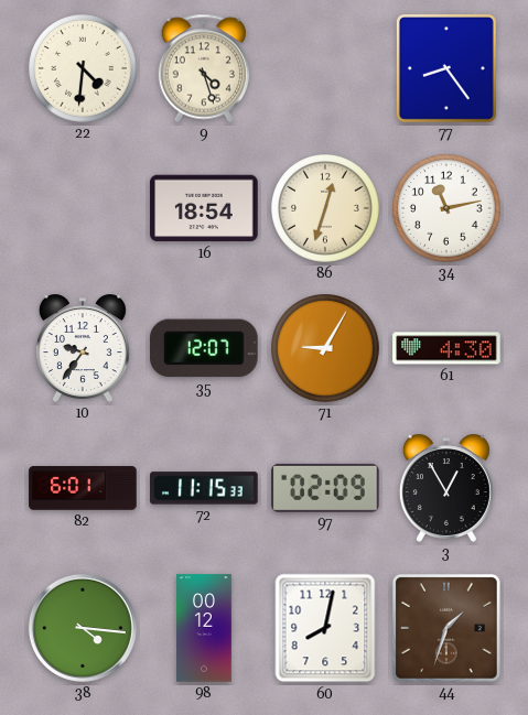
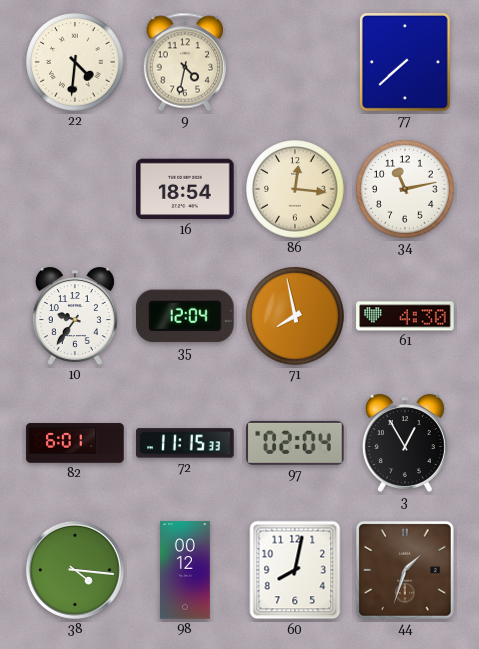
9: 4:27 -> 4:32
77: 8:24 -> 7:38
86: 12:33 -> 12:16
35: 12:07 -> 12:04
71: 9:05 -> 7:58
97: 02:09 -> 02:04
